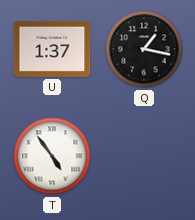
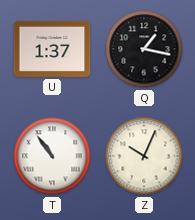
T: 4:54 -> 10:54
Z: none -> 10:04
